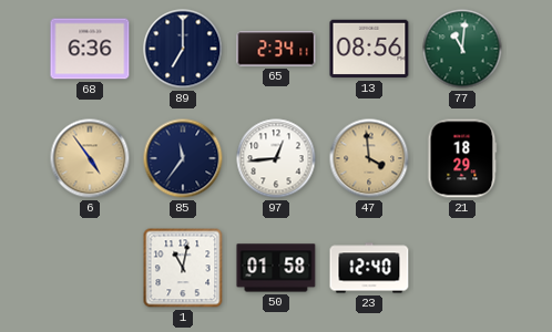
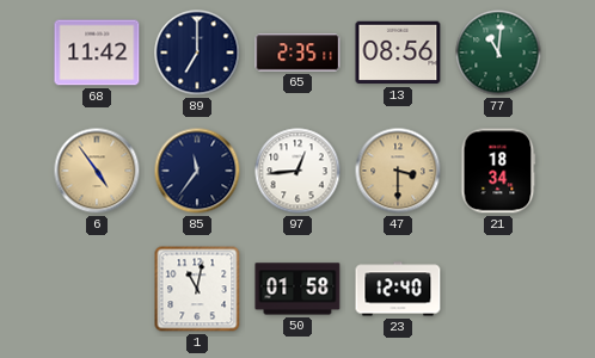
68: 6:36 -> 11:42
65: 2:34 -> 2:35
47: 3:59 -> 3:30
21: 18:29 -> 18:34
